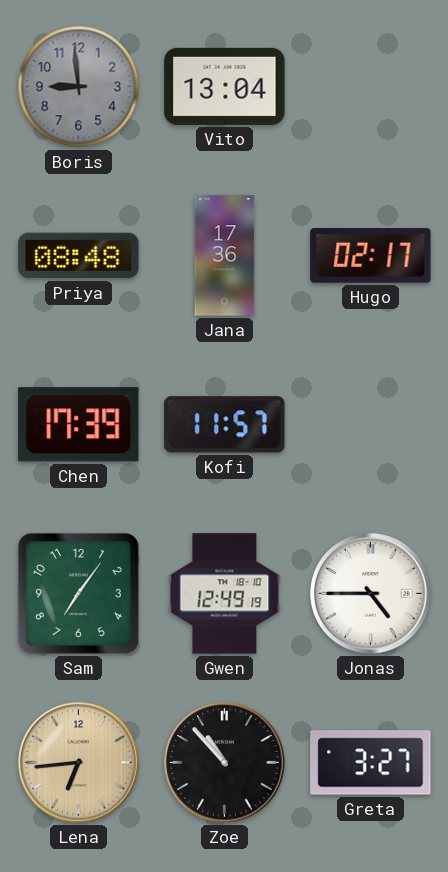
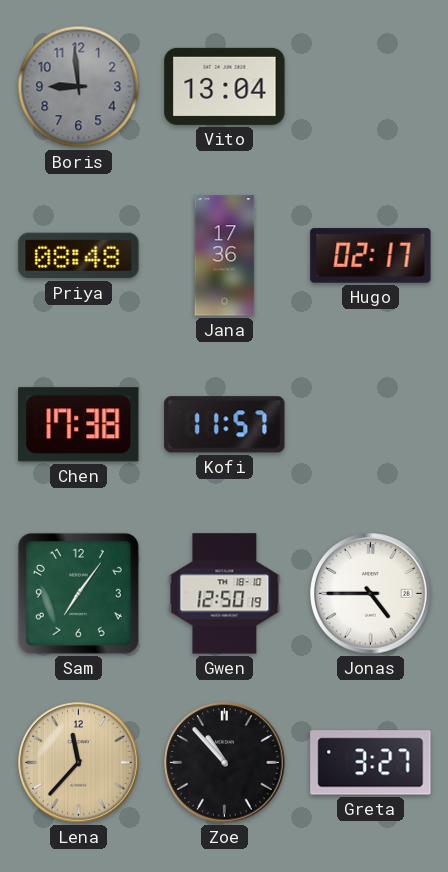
Chen: 17:39 -> 17:38
Gwen: 12:49 -> 12:50
Lena: 6:44 -> 11:37
